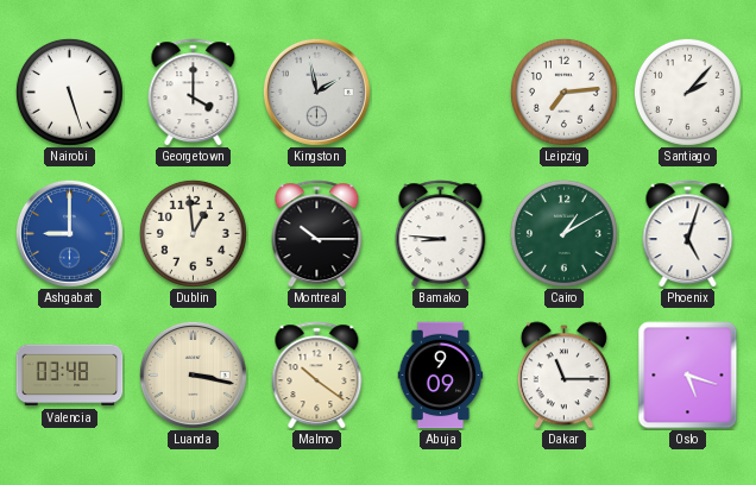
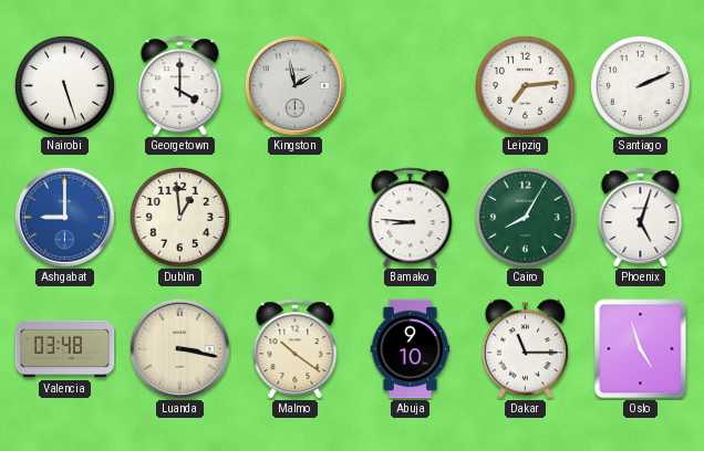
Santiago: 2:07 -> 2:11
Montreal: 10:15 -> none
Cairo: 1:10 -> 8:05
Abuja: 9:09 -> 9:10
Oslo: 5:18 -> 4:57
